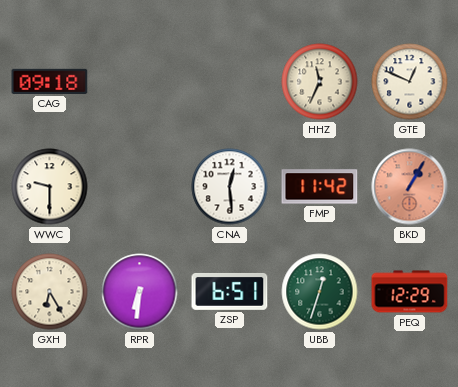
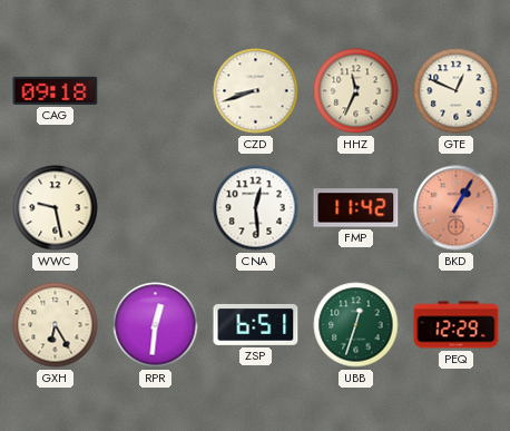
CZD: none -> 8:42
WWC: 9:30 -> 9:28
RPR: 6:31 -> 12:31
